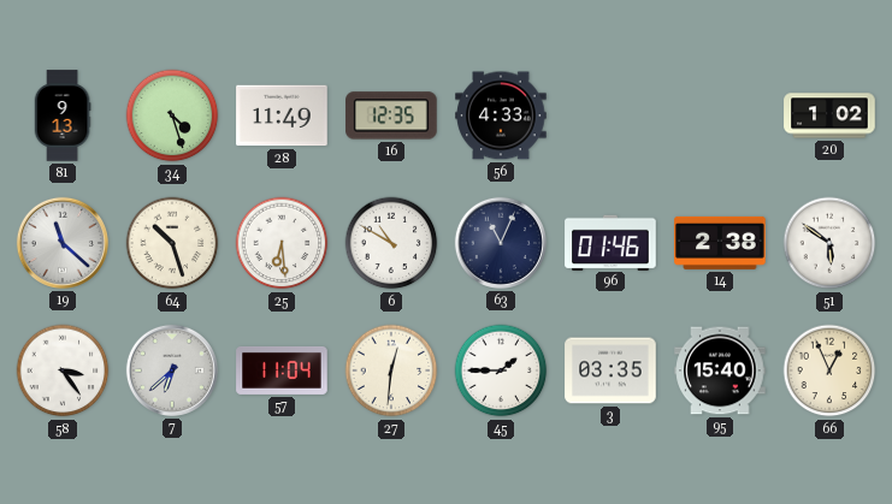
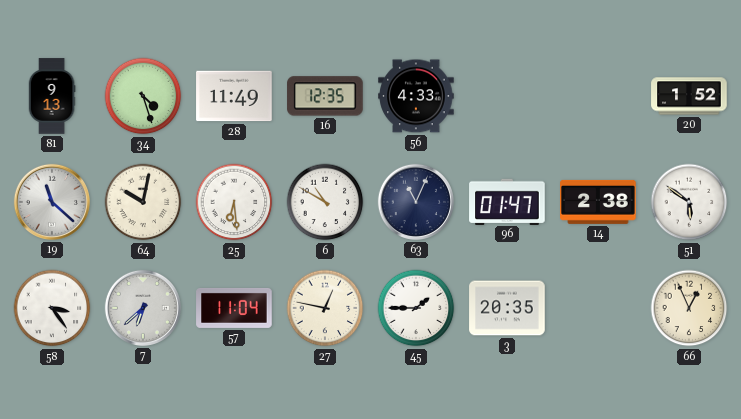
20: 1:02 -> 1:52
64: 10:27 -> 10:02
96: 01:46 -> 01:47
27: 12:31 -> 12:47
3: 03:35 -> 20:35
95: 15:40 -> none
